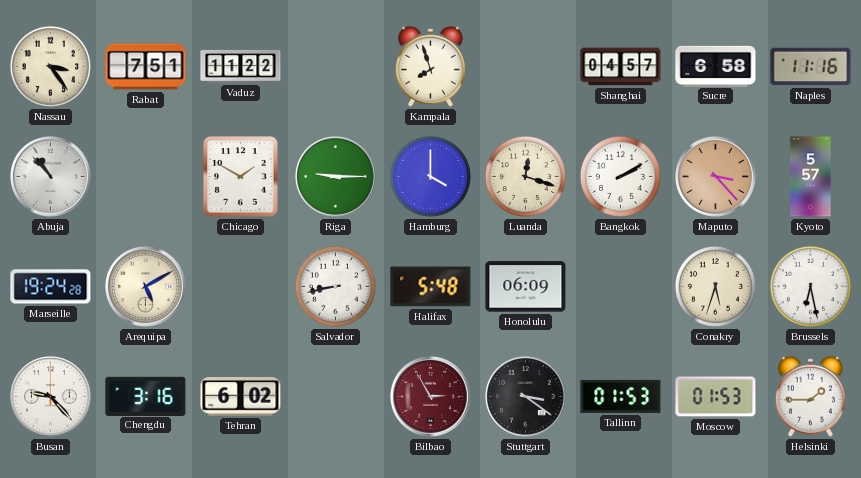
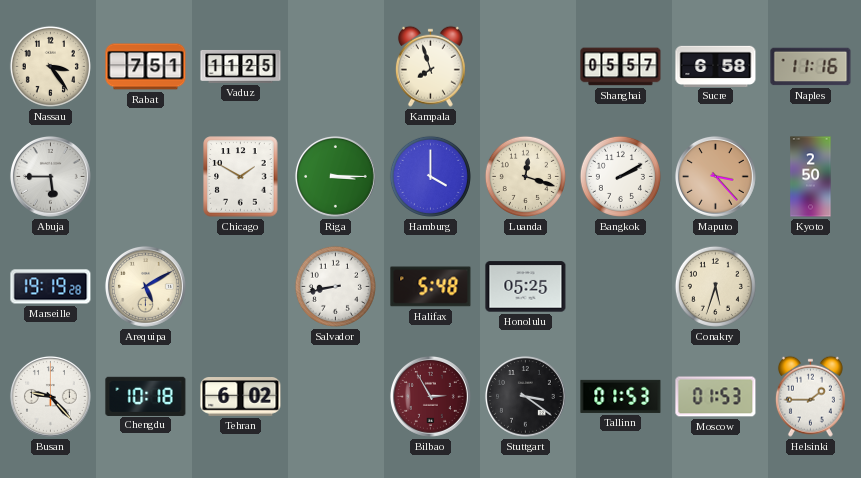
Vaduz: 11:22 -> 11:25
Shanghai: 04:57 -> 05:57
Abuja: 10:53 -> 5:45
Riga: 9:15 -> 3:15
Kyoto: 5:57 -> 2:50
Marseille: 19:24 -> 19:19
Honolulu: 06:09 -> 05:25
Brussels: 6:28 -> none
Chengdu: 3:16 -> 10:18
